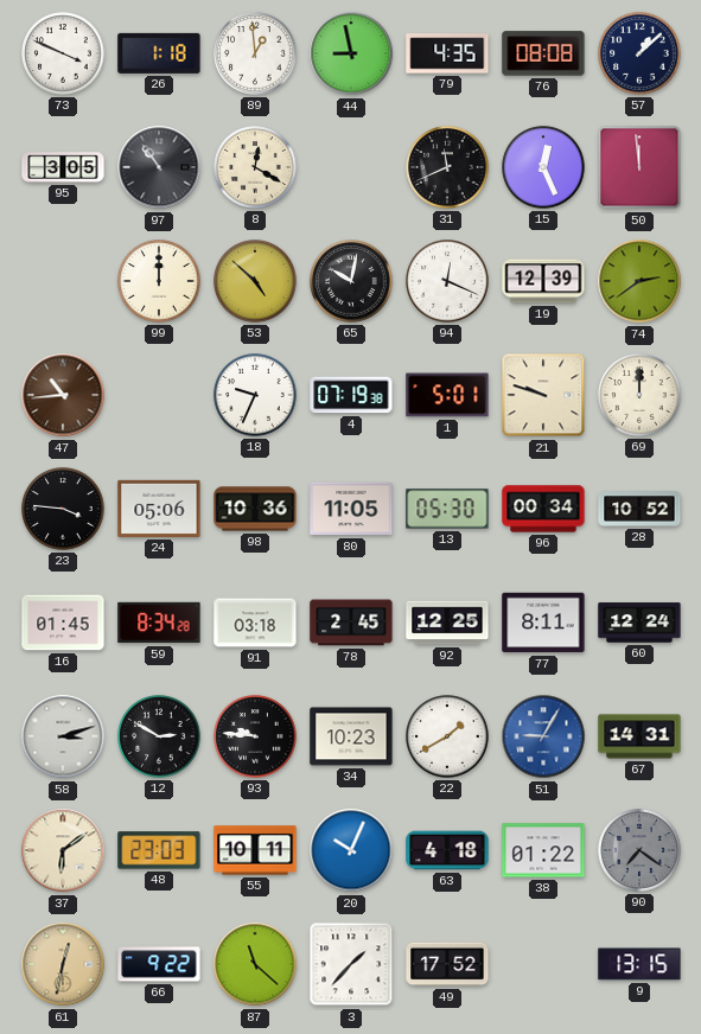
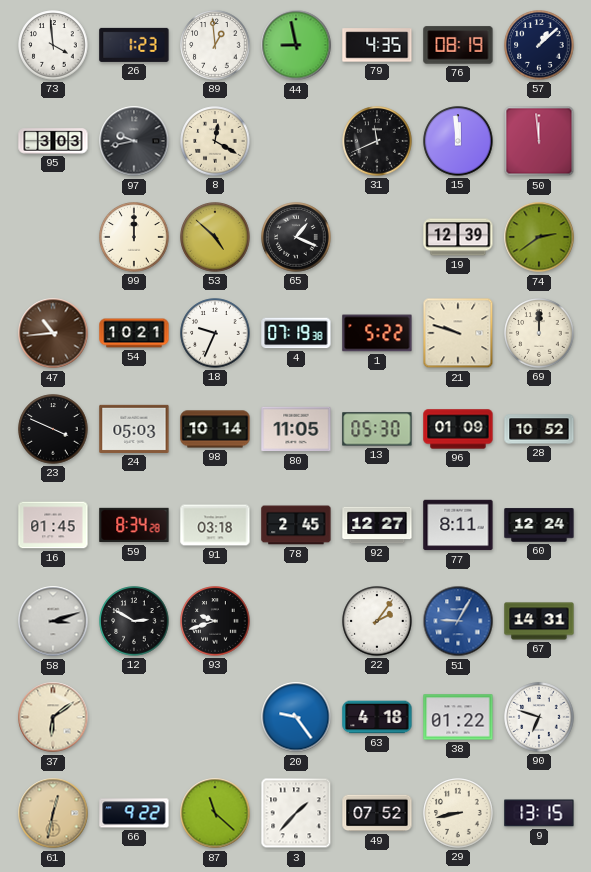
73: 3:49 -> 3:59
26: 1:18 -> 1:23
76: 08:08 -> 08:19
95: 3:05 -> 3:03
97: 10:54 -> 9:43
15: 12:26 -> 11:59
65: 10:02 -> 1:19
94: 12:19 -> none
54: none -> 10:21
1: 5:01 -> 5:22
23: 3:46 -> 3:49
24: 05:06 -> 05:03
98: 10:36 -> 10:14
96: 00:34 -> 01:09
92: 12:25 -> 12:27
93: 9:46 -> 9:42
34: 10:23 -> none
22: 1:40 -> 2:06
48: 23:03 -> none
55: 10:11 -> none
20: 10:04 -> 9:24
90: 7:21 -> 6:48
90 dial: grey -> white
49: 17:52 -> 07:52
29: none -> 8:43
